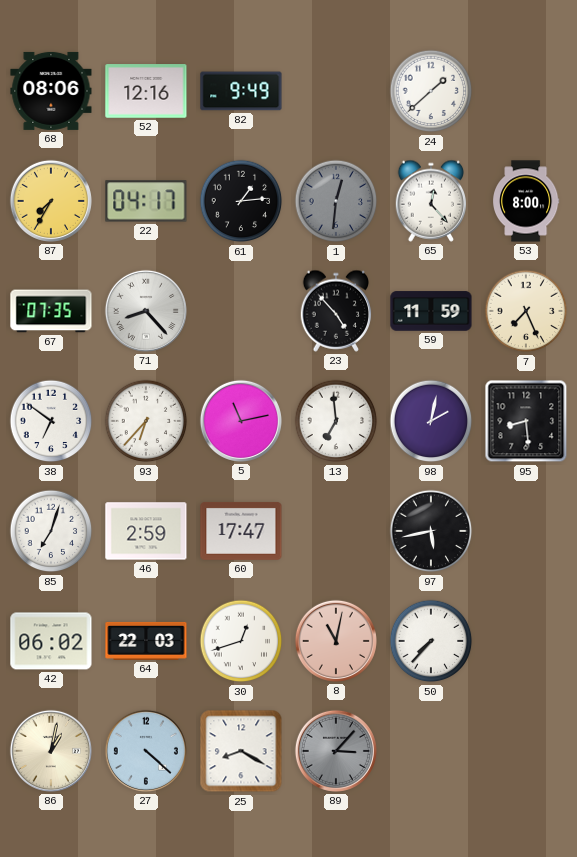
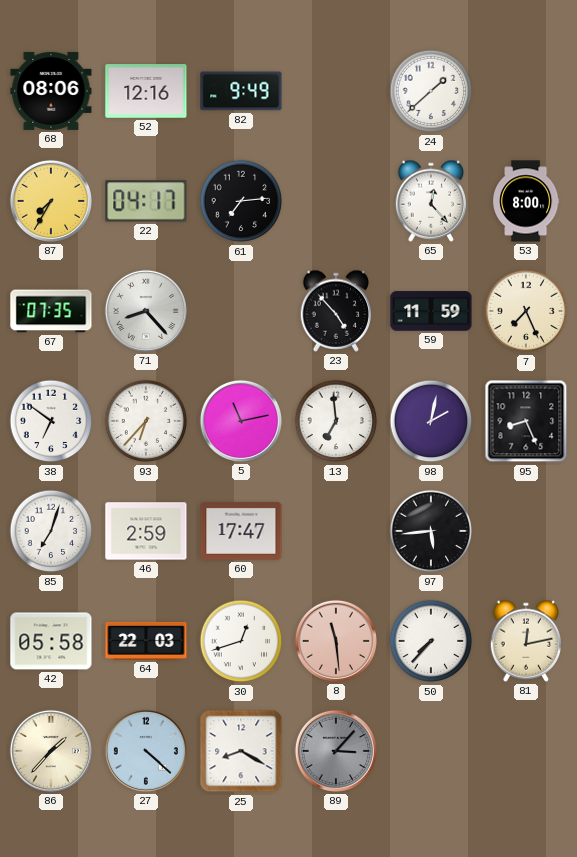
61: 1:14 -> 7:14
1: 12:31 -> none
95: 8:29 -> 8:26
97: 5:43 -> 5:44
42: 06:02 -> 05:58
8: 11:02 -> 11:29
81: none -> 12:13
86: 1:02 -> 1:37
